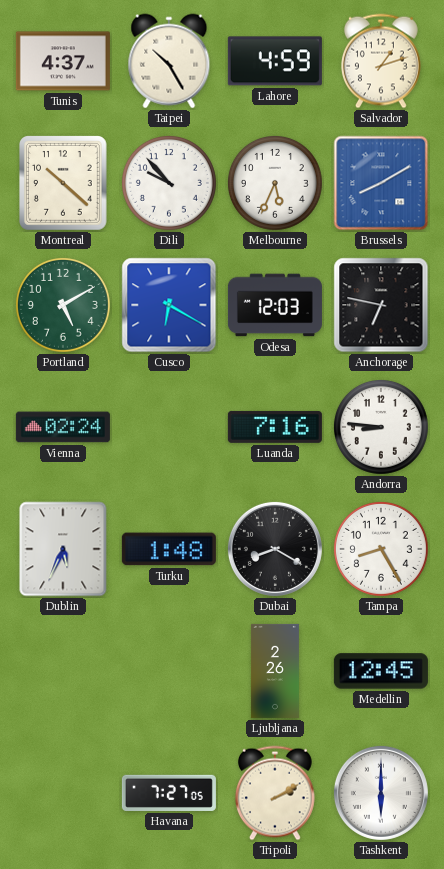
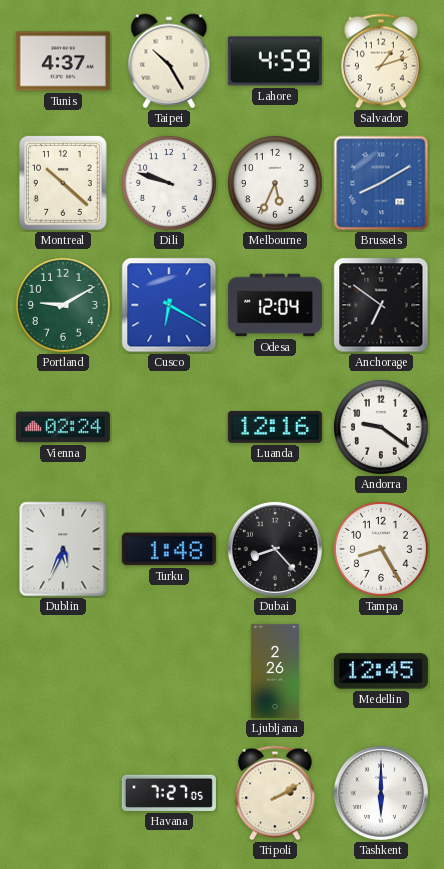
Dili: 9:53 -> 9:48
Portland: 5:10 -> 9:10
Odesa: 12:03 -> 12:04
Anchorage: 6:47 -> 6:51
Luanda: 7:16 -> 12:16
Andorra: 8:46 -> 9:21
Dubai: 8:20 -> 8:23
